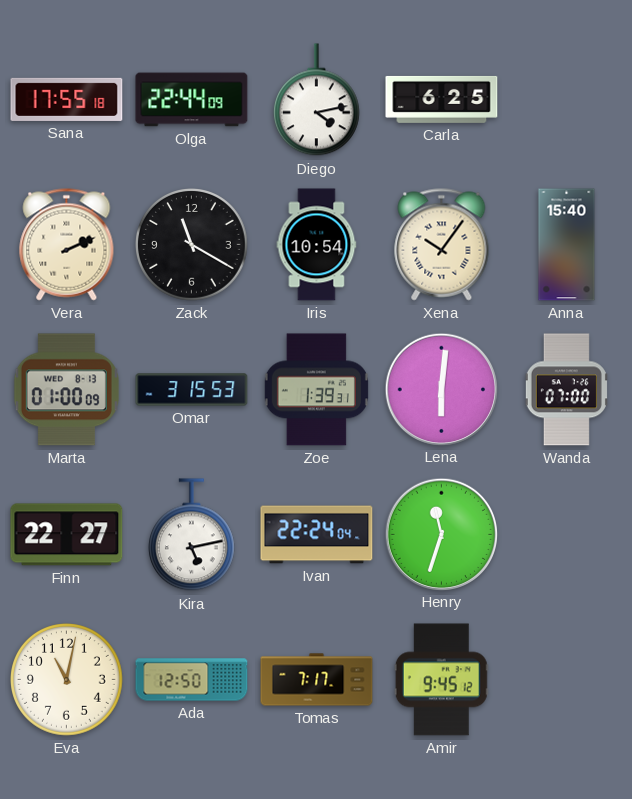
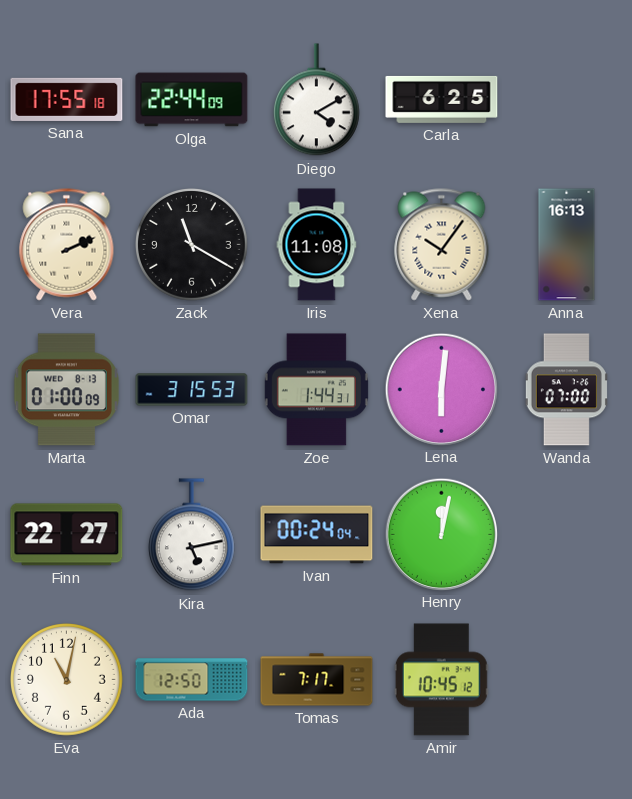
Diego: 4:13 -> 4:10
Iris: 10:54 -> 11:08
Anna: 15:40 -> 16:13
Zoe: 1:39 -> 1:44
Ivan: 22:24 -> 00:24
Henry: 11:33 -> 12:02
Amir: 9:45 -> 10:45
